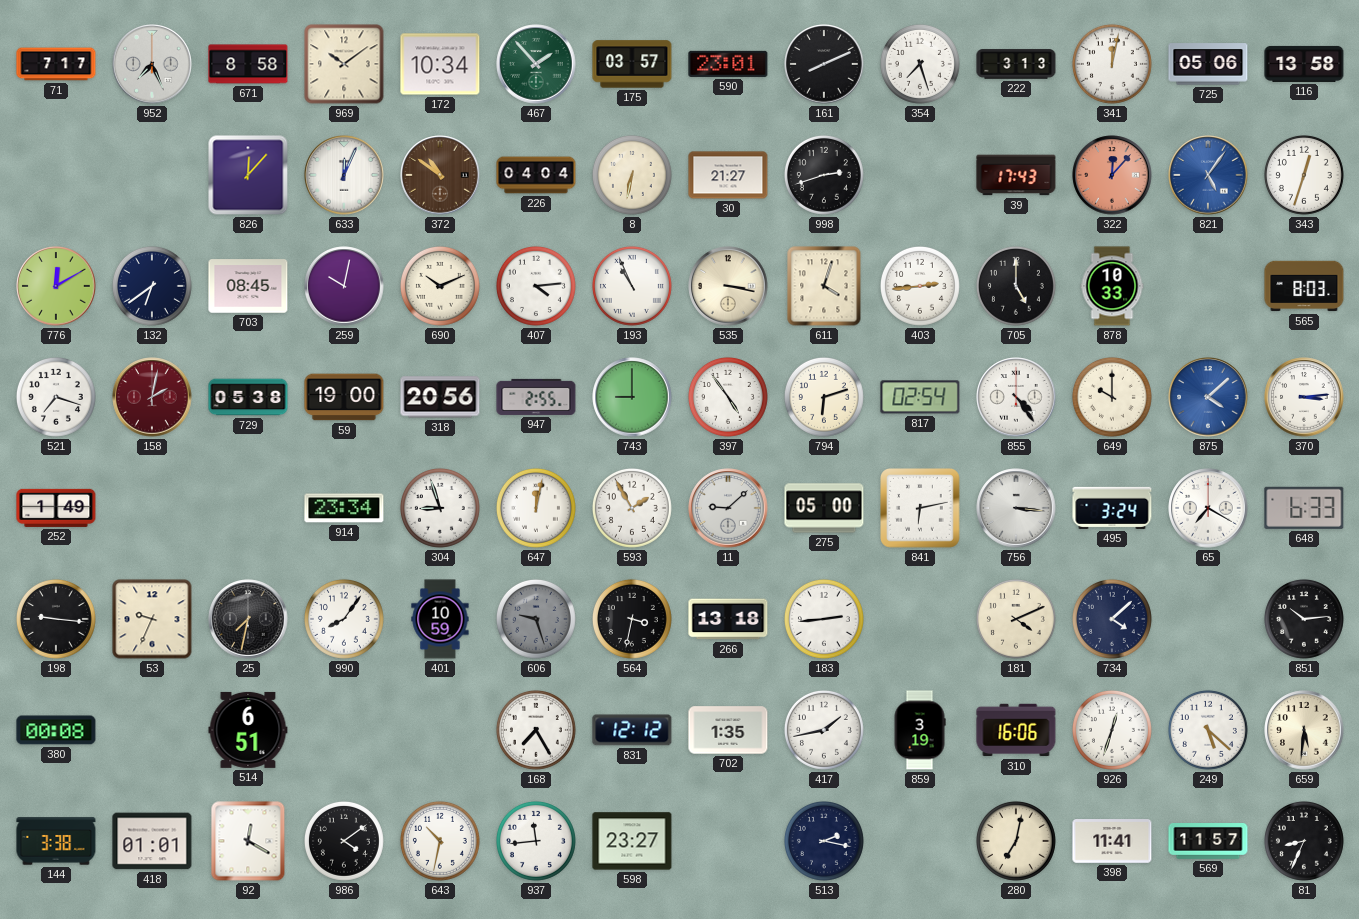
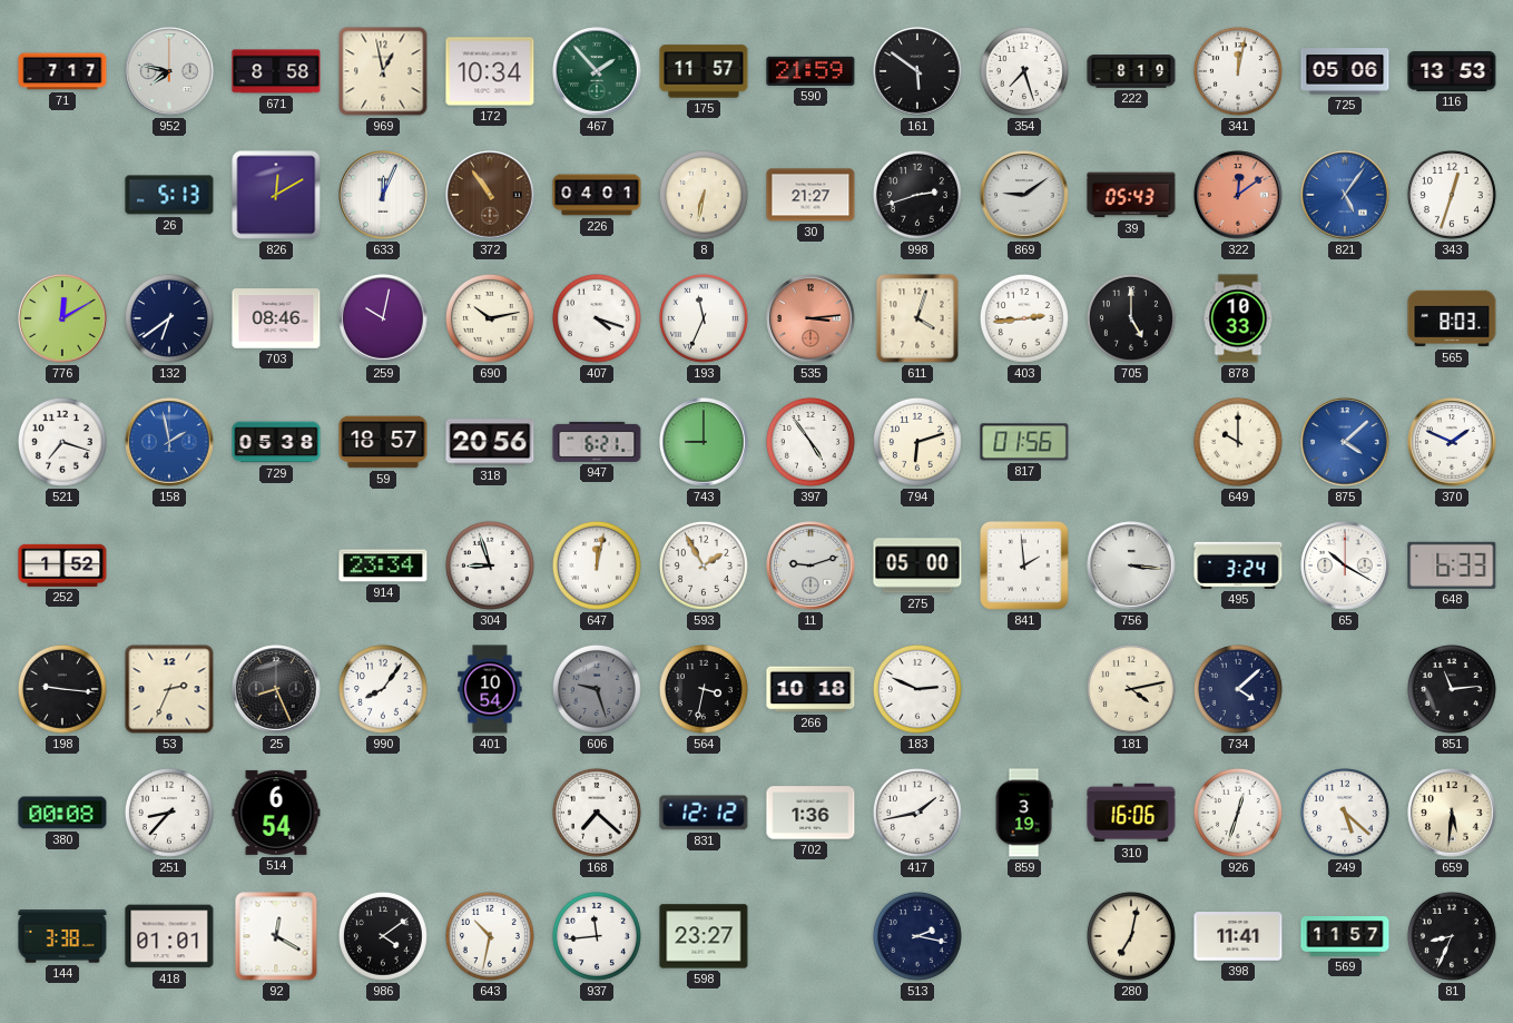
952: 7:26 -> 7:47
969: 10:09 -> 12:58
175: 03:57 -> 11:57
590: 23:01 -> 21:59
161: 8:11 -> 5:51
222: 3:13 -> 8:19
116: 13:58 -> 13:53
26: none -> 5:13
826: 12:07 -> 12:10
372: 10:51 -> 10:54
226: 04:04 -> 04:01
869: none -> 9:09
39: 17:43 -> 05:43
322: 12:07 -> 12:09
703: 08:45 -> 08:46
690: 10:11 -> 10:13
407: 4:14 -> 4:18
193: 10:56 -> 11:34
535: 3:17 -> 3:14
535 dial: cream -> salmon
158: 2:02 -> 1:58
158 dial: burgundy -> blue
59: 19:00 -> 18:57
947: 2:55 -> 6:21
817: 02:54 -> 01:56
855: 4:24 -> none
370: 3:14 -> 1:49
252: 1:49 -> 1:52
11: 9:08 -> 9:12
841: 6:13 -> 1:59
65: 7:20 -> 10:20
53: 9:34 -> 2:34
25: 7:32 -> 8:26
401: 10:59 -> 10:54
266: 13:18 -> 10:18
183: 2:44 -> 2:49
181: 4:11 -> 4:13
851: 10:14 -> 11:14
251: none -> 8:37
514: 6:51 -> 6:54
168: 7:25 -> 7:22
702: 1:35 -> 1:36
